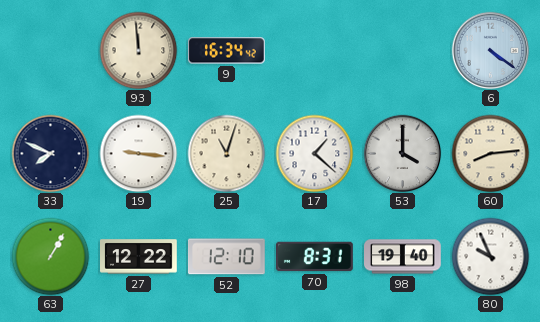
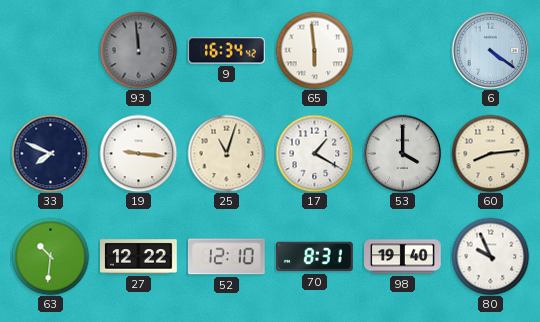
93 dial: cream -> grey
65: none -> 5:59
17: 1:22 -> 1:20
63: 1:05 -> 10:31
